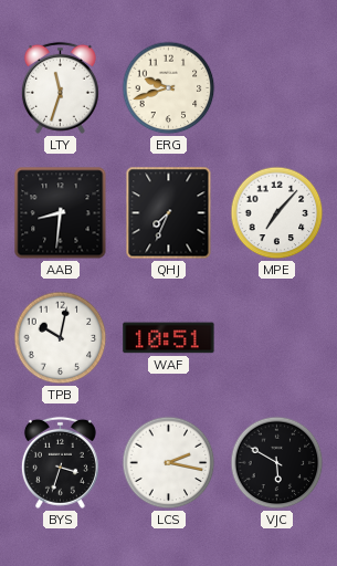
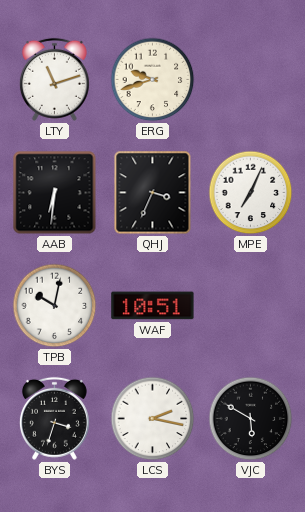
LTY: 11:33 -> 11:12
AAB: 8:31 -> 6:31
QHJ: 7:34 -> 3:34
MPE: 7:07 -> 7:04
